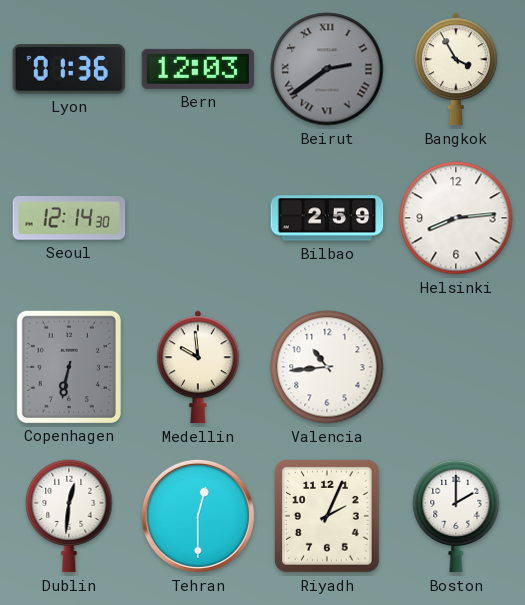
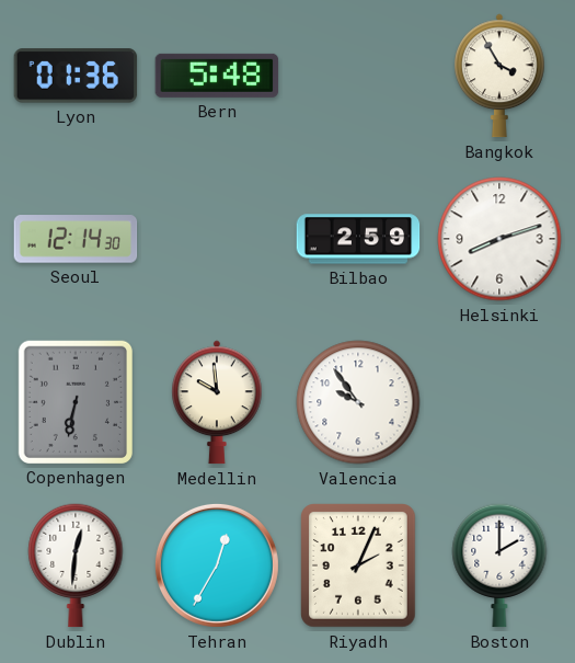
Bern: 12:03 -> 5:48
Beirut: 2:39 -> none
Helsinki: 8:14 -> 8:12
Valencia: 10:44 -> 9:54
Tehran: 12:30 -> 12:35
